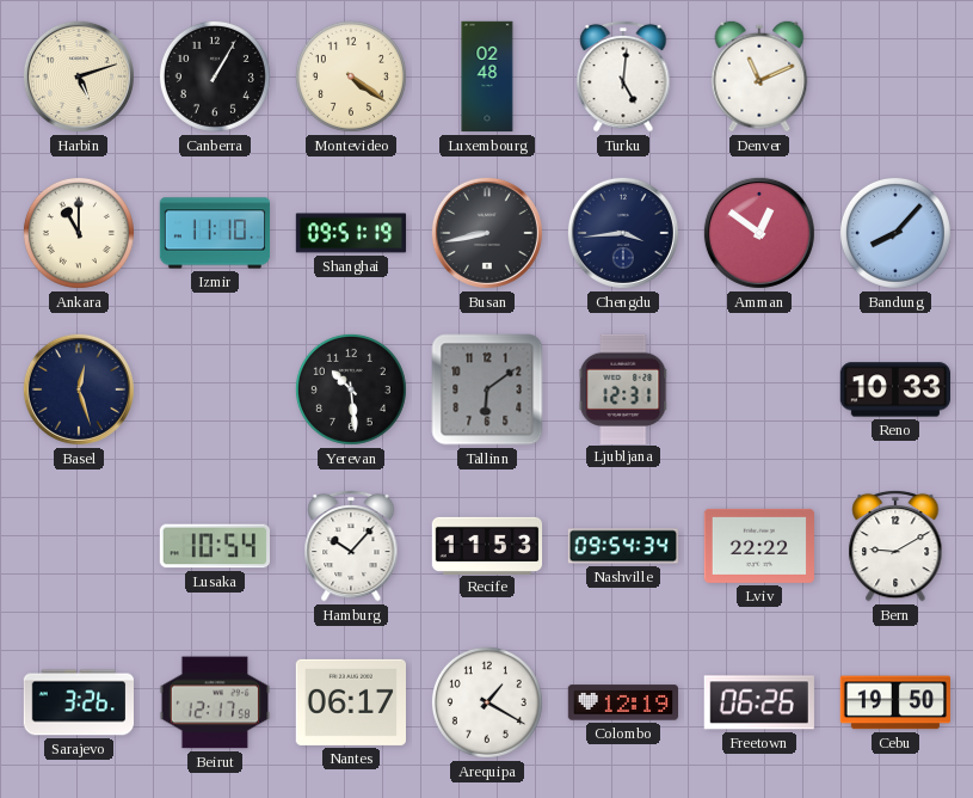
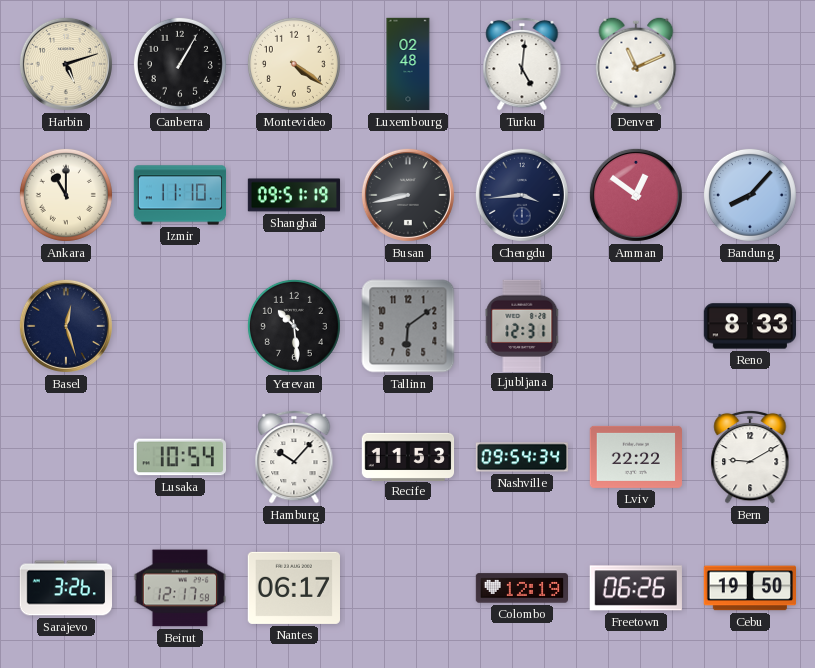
Reno: 10:33 -> 8:33
Arequipa: 1:20 -> none
